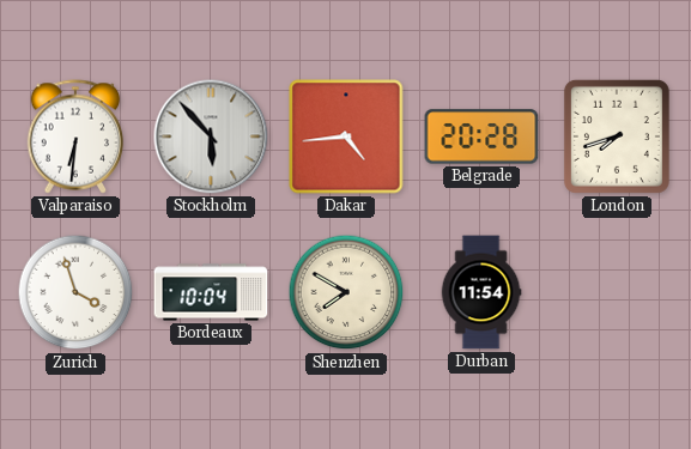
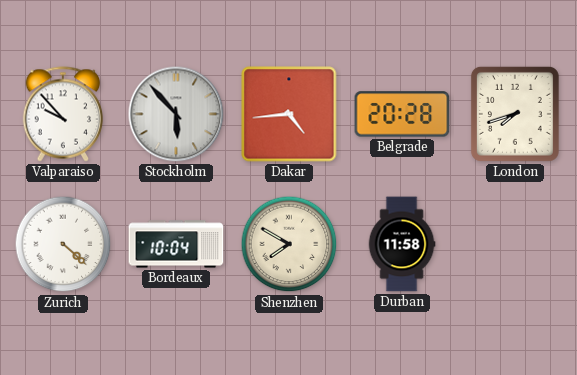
Valparaiso: 6:31 -> 9:53
Zurich: 3:57 -> 4:22
Durban: 11:54 -> 11:58
